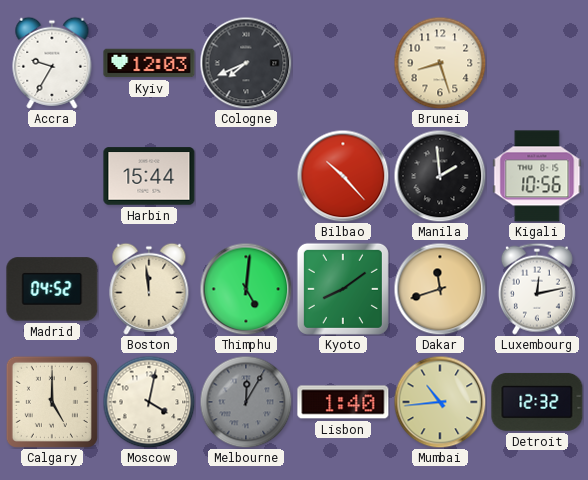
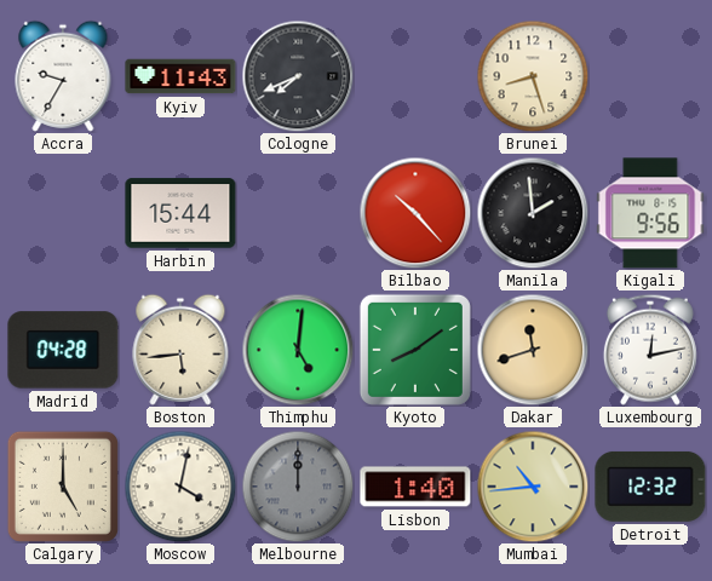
Kyiv: 12:03 -> 11:43
Kigali: 10:56 -> 9:56
Madrid: 04:52 -> 04:28
Boston: 11:59 -> 5:44
Melbourne: 12:05 -> 12:00
